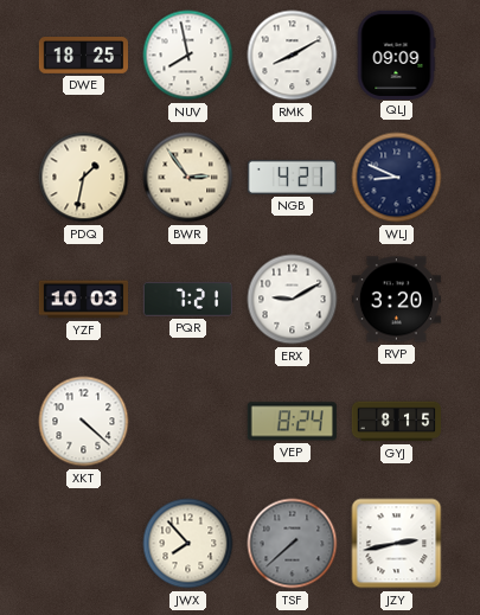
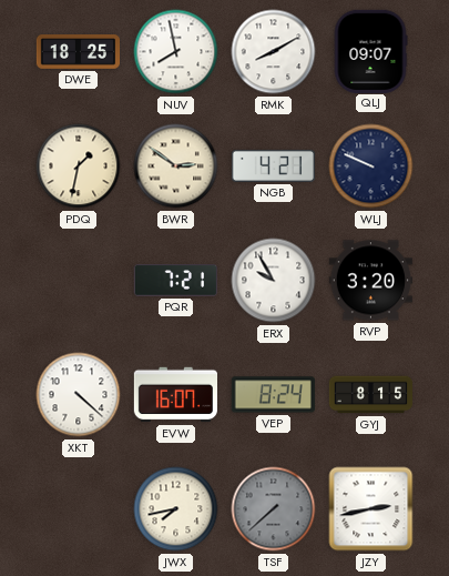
QLJ: 09:09 -> 09:07
BWR: 2:54 -> 2:51
WLJ: 8:49 -> 9:49
YZF: 10:03 -> none
ERX: 9:10 -> 9:55
EVW: none -> 16:07
JWX: 7:53 -> 7:43
